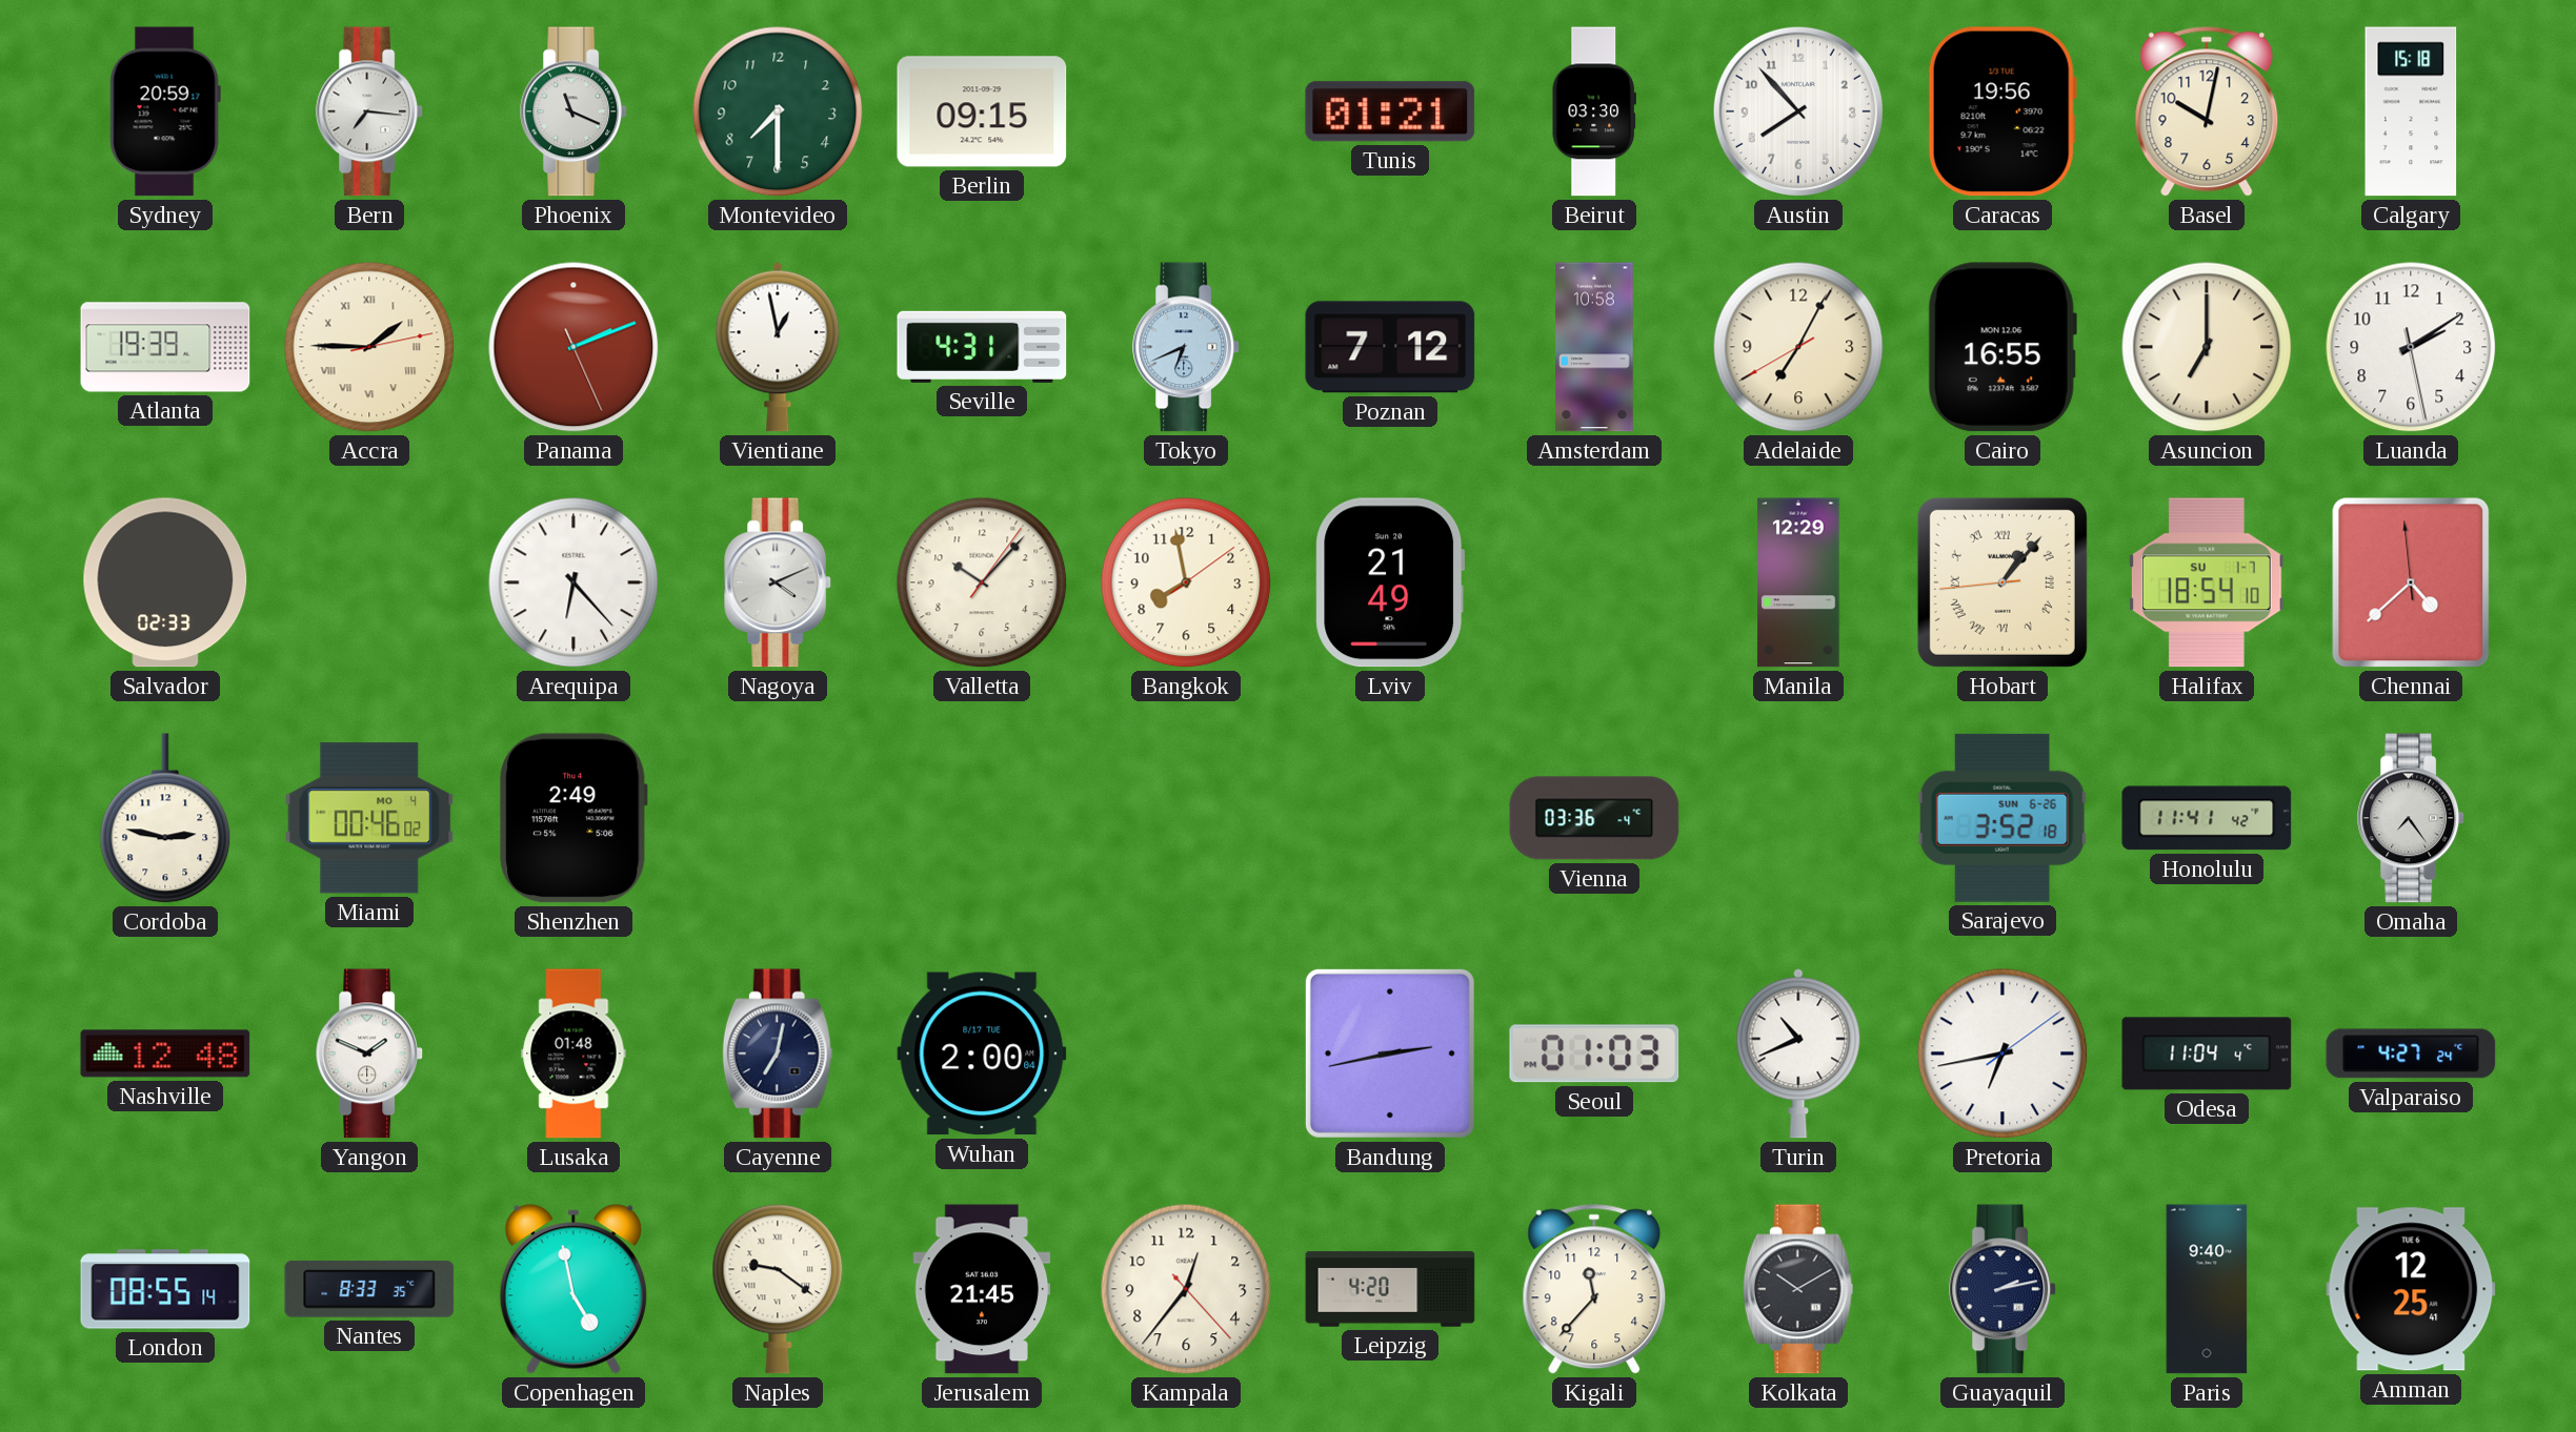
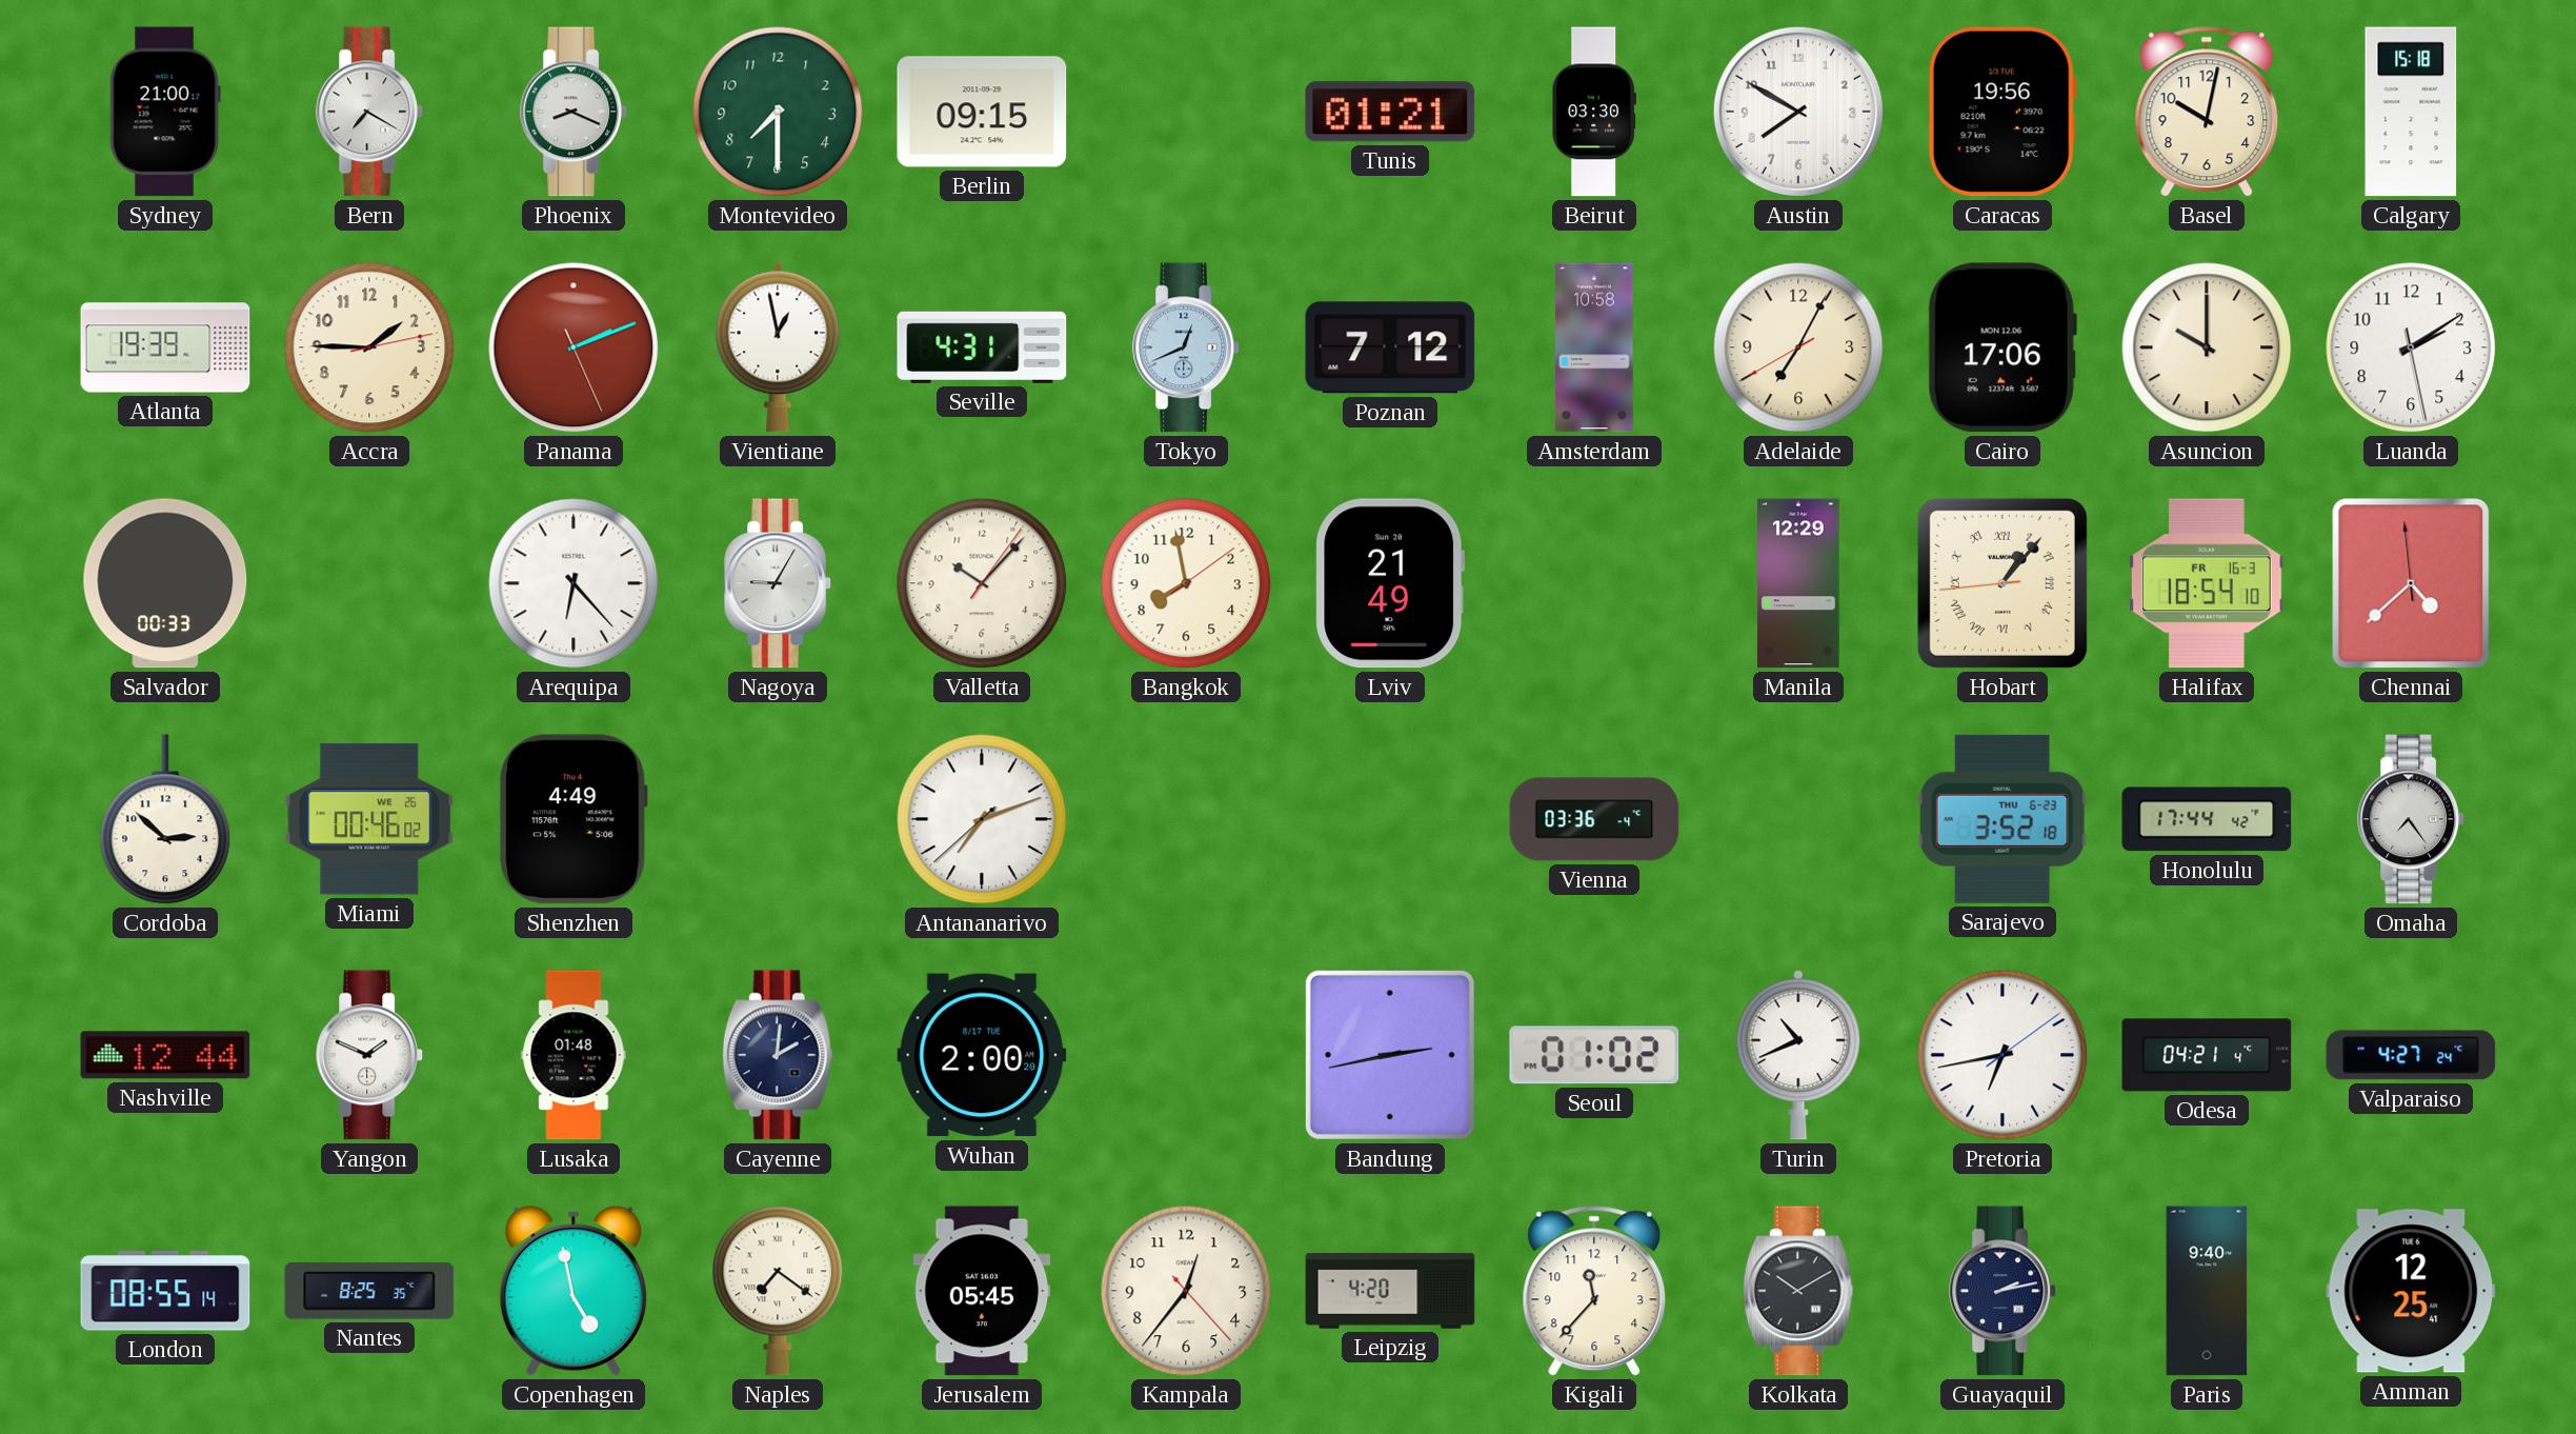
Sydney: 20:59 -> 21:00
Bern: 7:16 -> 7:20
Phoenix: 11:19 -> 8:19
Austin: 7:53 -> 7:50
Accra numerals: Roman -> Arabic
Tokyo: 6:41 -> 12:41
Cairo: 16:55 -> 17:06
Asuncion: 7:00 -> 10:00
Salvador: 02:33 -> 00:33
Nagoya: 4:11 -> 9:05
Halifax date: SU 1-7 -> FR 16-3
Cordoba: 2:47 -> 2:52
Miami date: MO 4 -> WE 26
Shenzhen: 2:49 -> 4:49
Antananarivo: none -> 7:11
Sarajevo date: SUN 6-26 -> THU 6-23
Honolulu: 11:41 -> 17:44
Nashville: 12:48 -> 12:44
Cayenne: 7:02 -> 2:01
Wuhan: 2:00:04 -> 2:00:20
Seoul: 01:03 -> 01:02
Odesa: 11:04 -> 04:21
Nantes: 8:33 -> 8:25
Naples: 9:21 -> 7:21
Jerusalem: 21:45 -> 05:45
